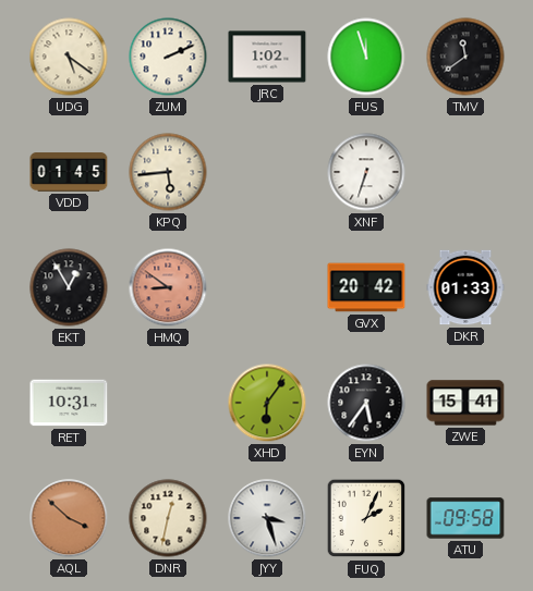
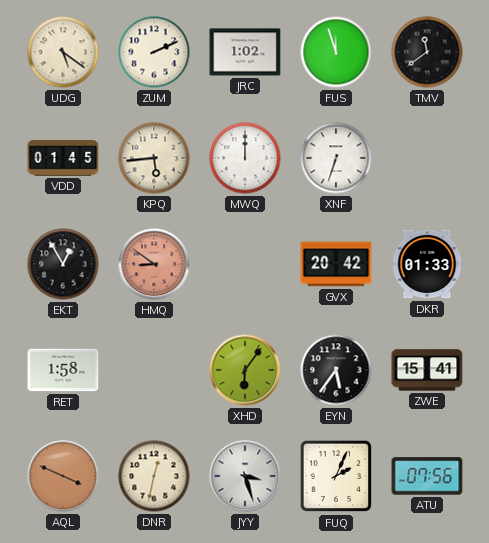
MWQ: none -> 12:00
RET: 10:31 -> 1:58
AQL: 3:52 -> 3:49
ATU: 09:58 -> 07:56
